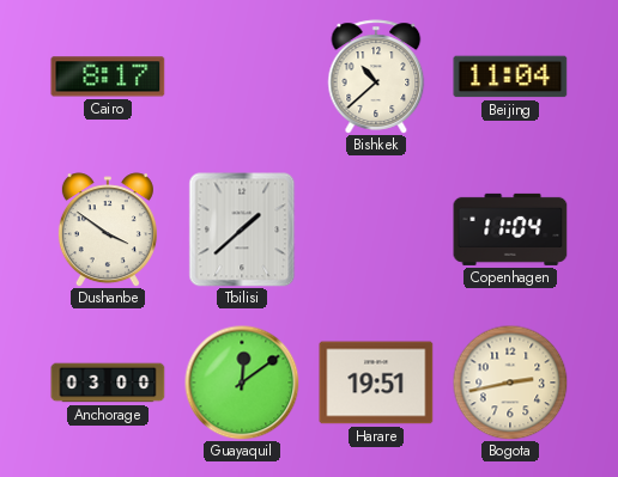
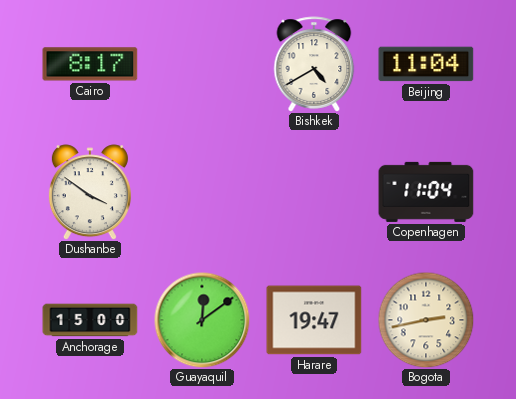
Bishkek: 10:38 -> 4:40
Tbilisi: 1:38 -> none
Anchorage: 03:00 -> 15:00
Harare: 19:51 -> 19:47
